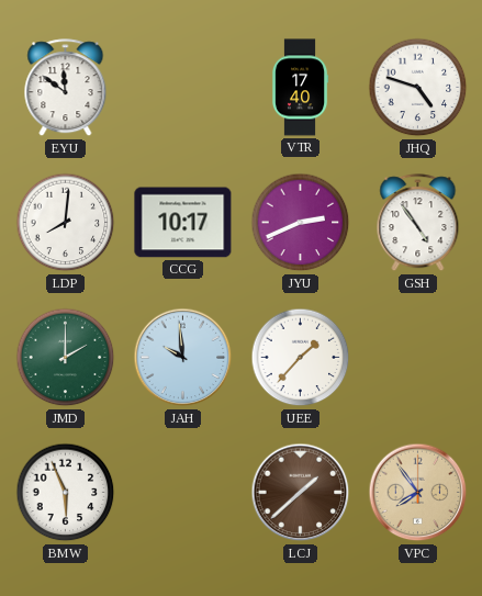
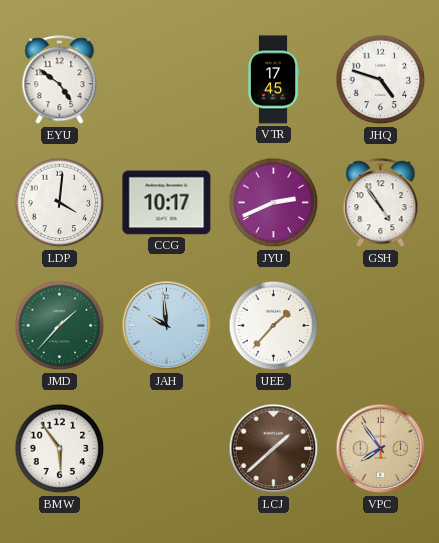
EYU: 11:51 -> 4:51
VTR: 17:40 -> 17:45
LDP: 8:01 -> 4:01
JMD: 2:00 -> 1:37
BMW: 5:56 -> 5:54
